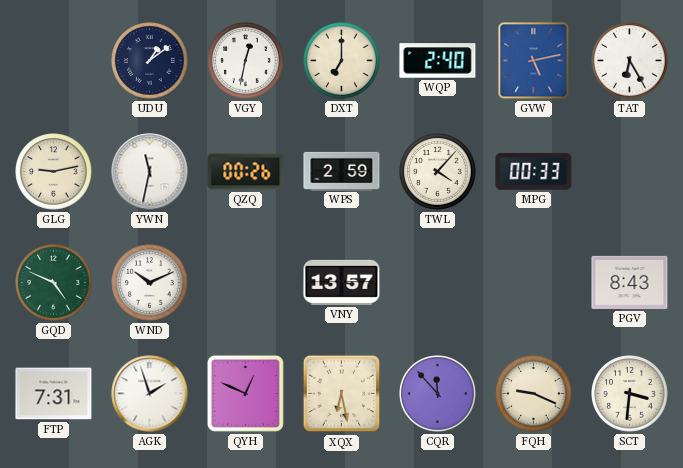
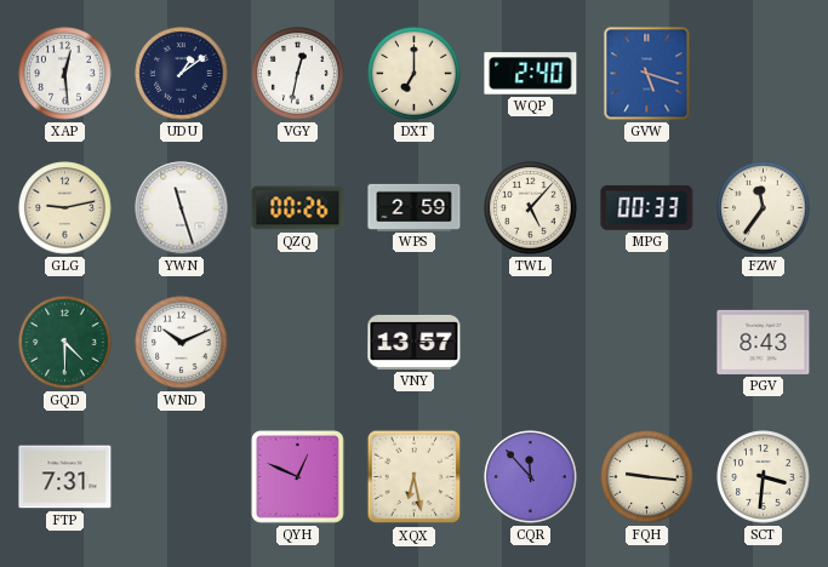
XAP: none -> 12:29
GVW: 5:13 -> 5:18
TAT: 6:25 -> none
YWN: 11:32 -> 11:27
TWL: 4:07 -> 5:07
FZW: none -> 11:36
GQD: 4:49 -> 4:30
AGK: 1:57 -> none
FQH: 9:19 -> 9:16
